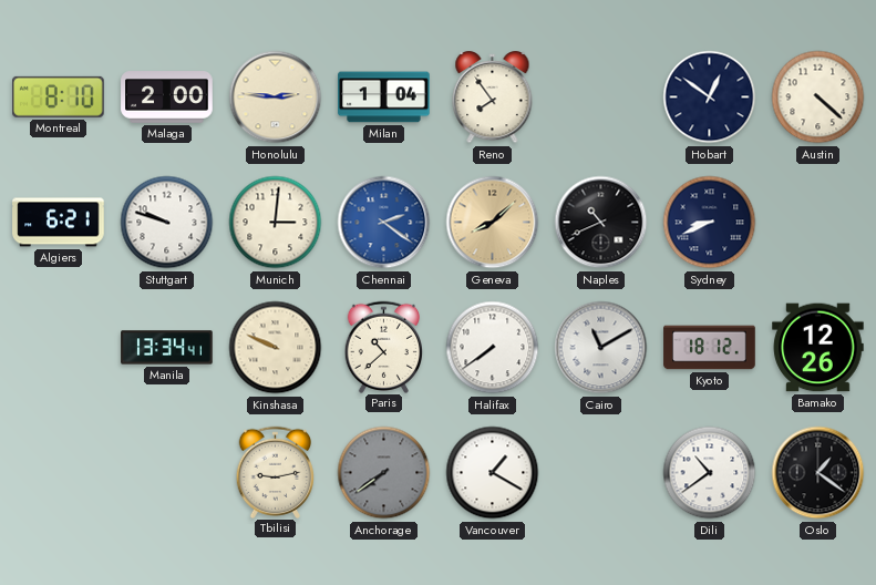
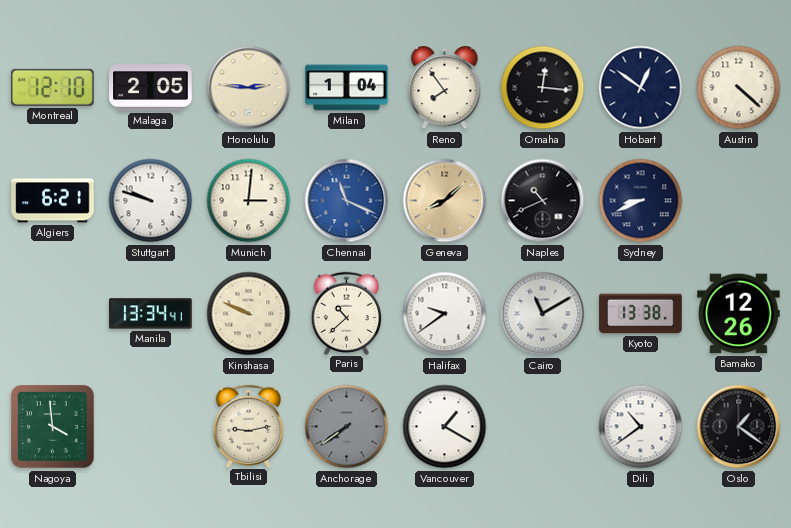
Montreal: 8:10 -> 12:10
Malaga: 2:00 -> 2:05
Omaha: none -> 12:16
Chennai: 2:21 -> 11:19
Halifax: 7:39 -> 9:39
Kyoto: 18:12 -> 13:38
Nagoya: none -> 3:59
